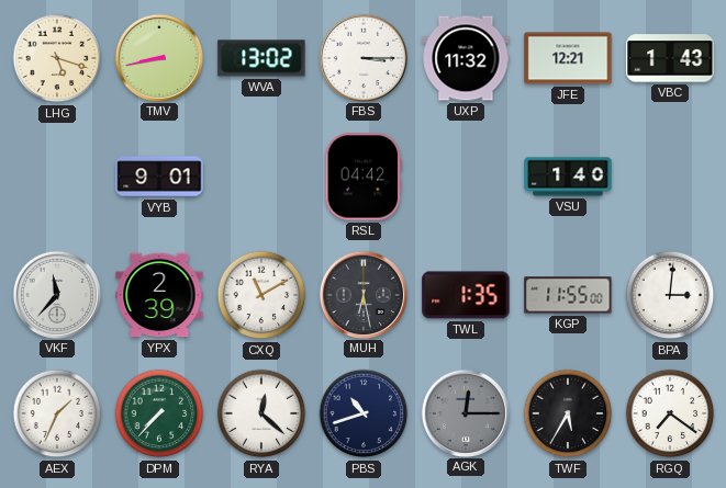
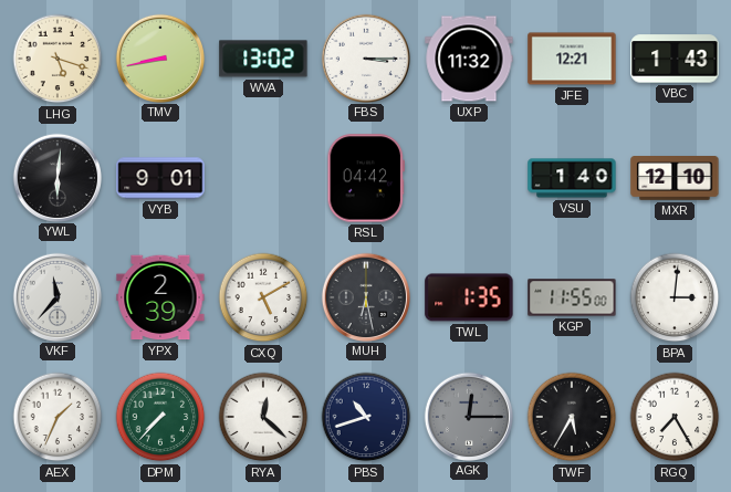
YWL: none -> 6:01
MXR: none -> 12:10
CXQ: 11:10 -> 5:10
RGQ: 7:21 -> 7:25
